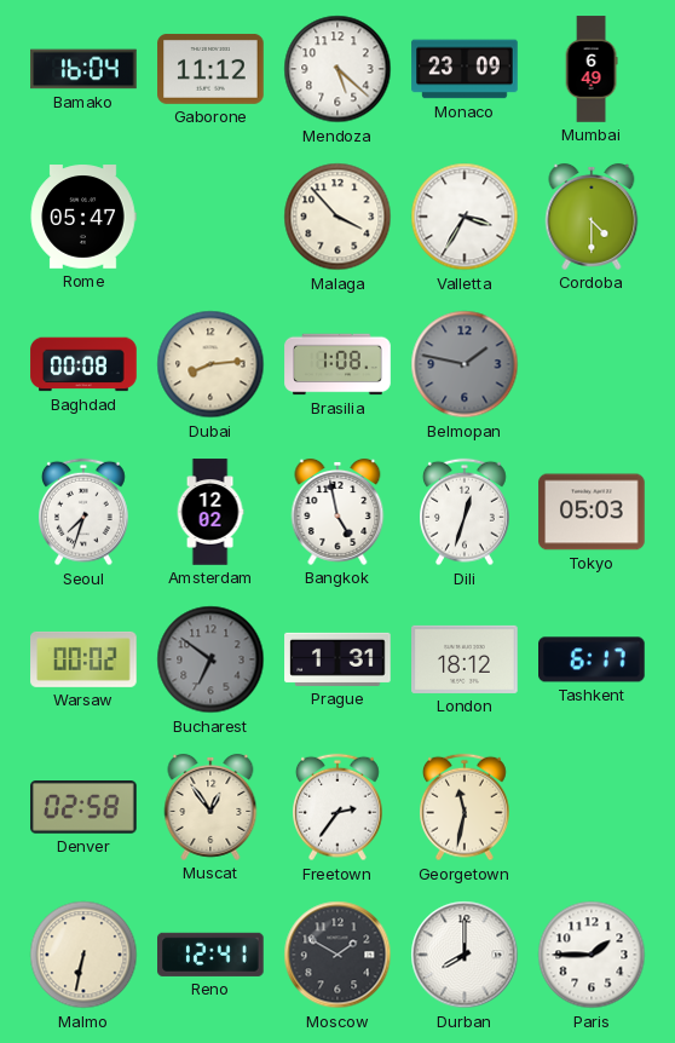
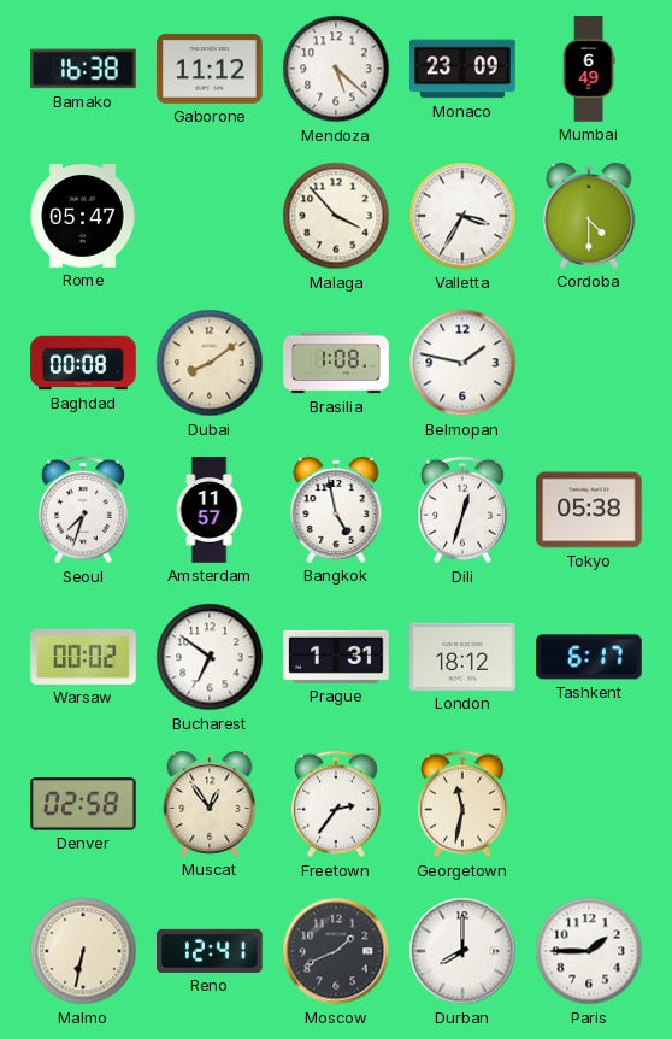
Bamako: 16:04 -> 16:38
Dubai: 8:14 -> 8:09
Belmopan dial: grey -> white
Amsterdam: 12:02 -> 11:57
Tokyo: 05:03 -> 05:38
Bucharest dial: grey -> white
Moscow: 1:50 -> 1:41
